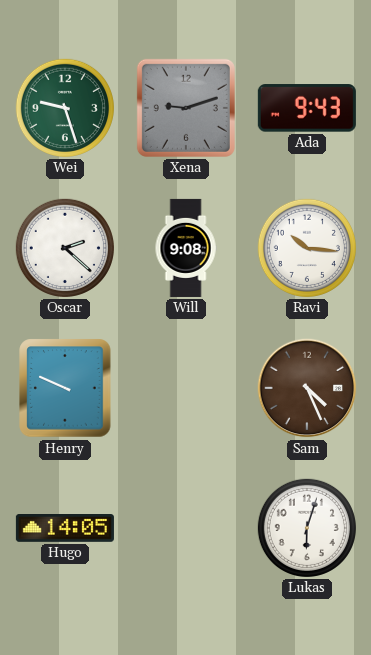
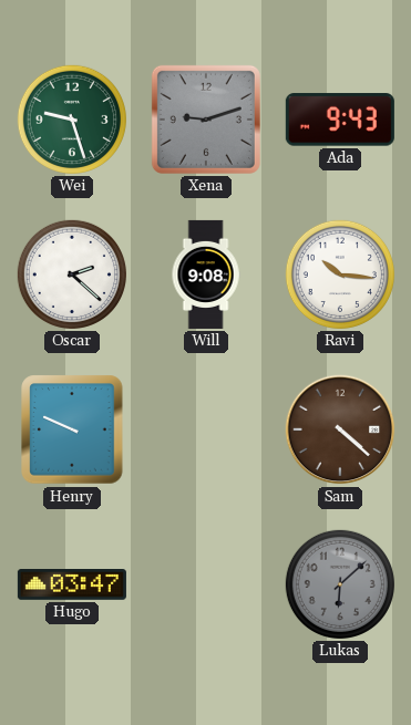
Sam: 4:26 -> 4:22
Hugo: 14:05 -> 03:47
Lukas: 6:03 -> 6:08
Lukas dial: white -> grey
